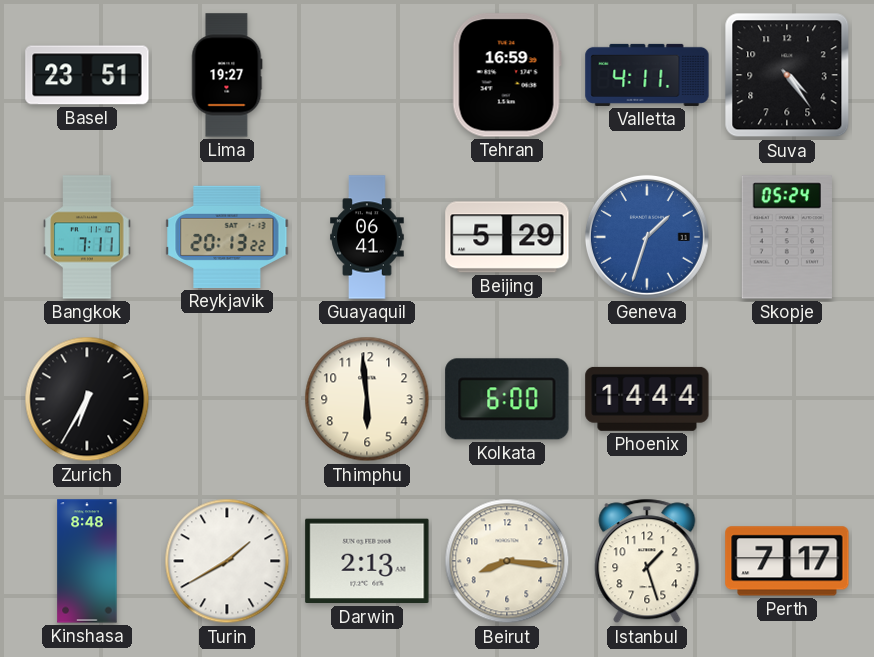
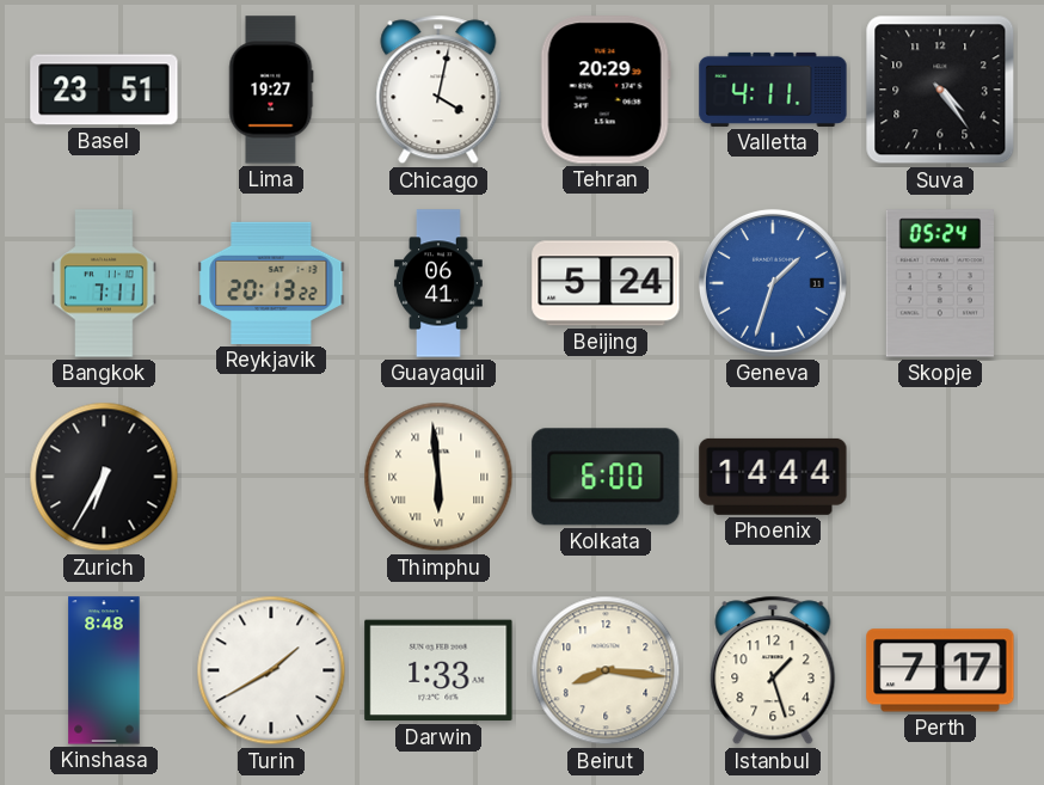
Chicago: none -> 4:02
Tehran: 16:59 -> 20:29
Beijing: 5:29 -> 5:24
Thimphu numerals: Arabic -> Roman
Darwin: 2:13 -> 1:33
